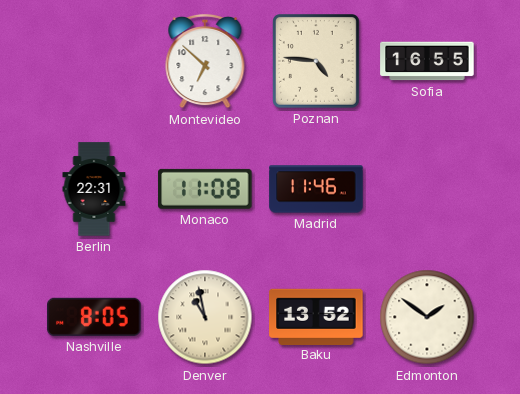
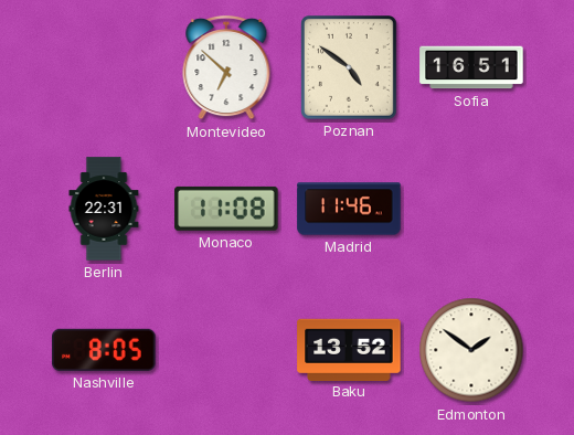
Poznan: 4:46 -> 4:51
Sofia: 16:55 -> 16:51
Denver: 10:58 -> none
